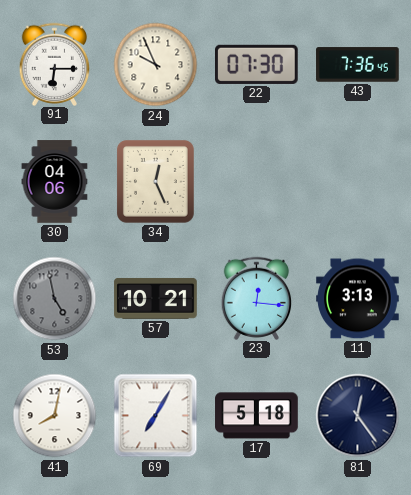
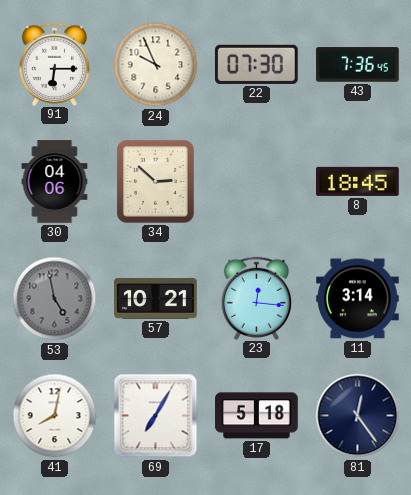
34: 12:26 -> 2:52
8: none -> 18:45
11: 3:13 -> 3:14
